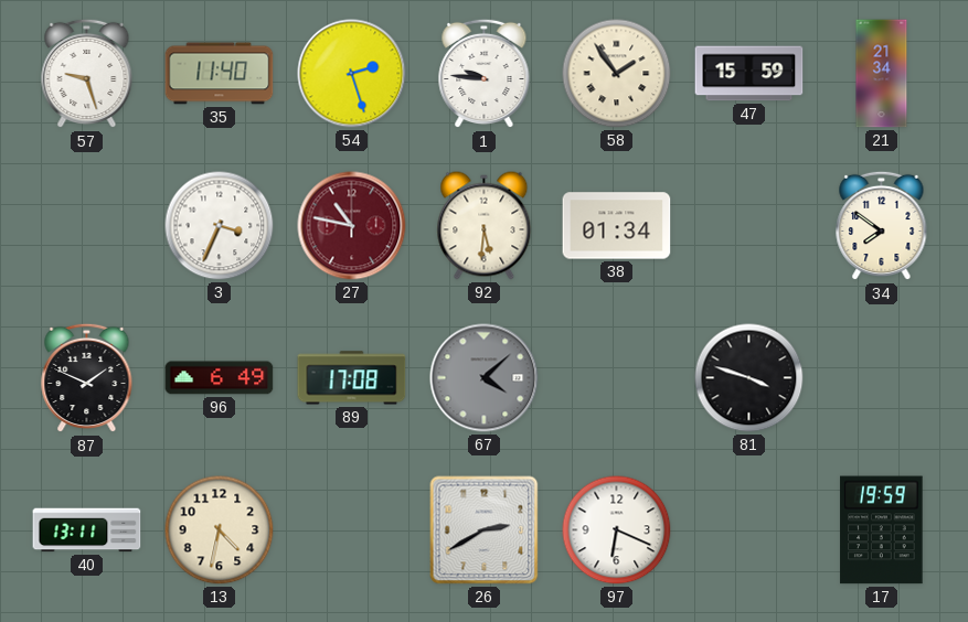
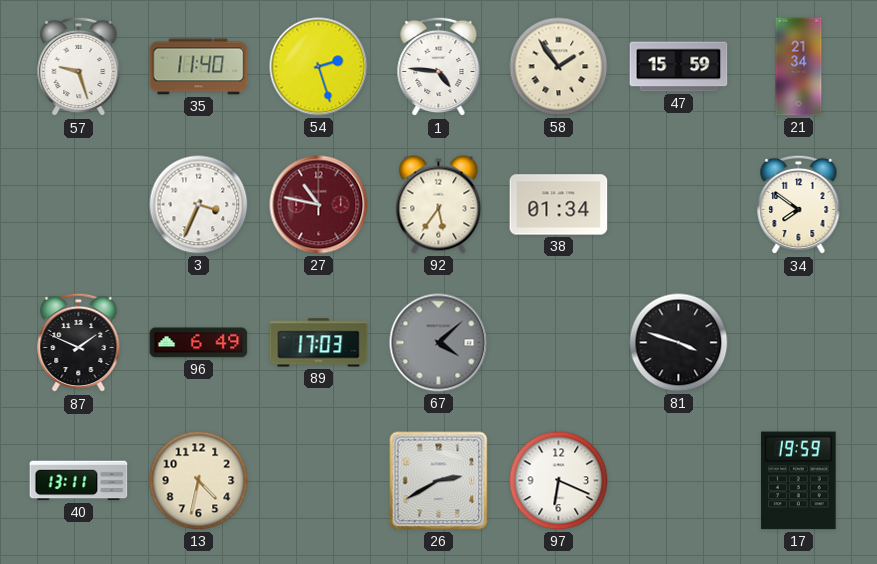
1: 9:46 -> 4:46
92: 5:31 -> 5:36
89: 17:08 -> 17:03
